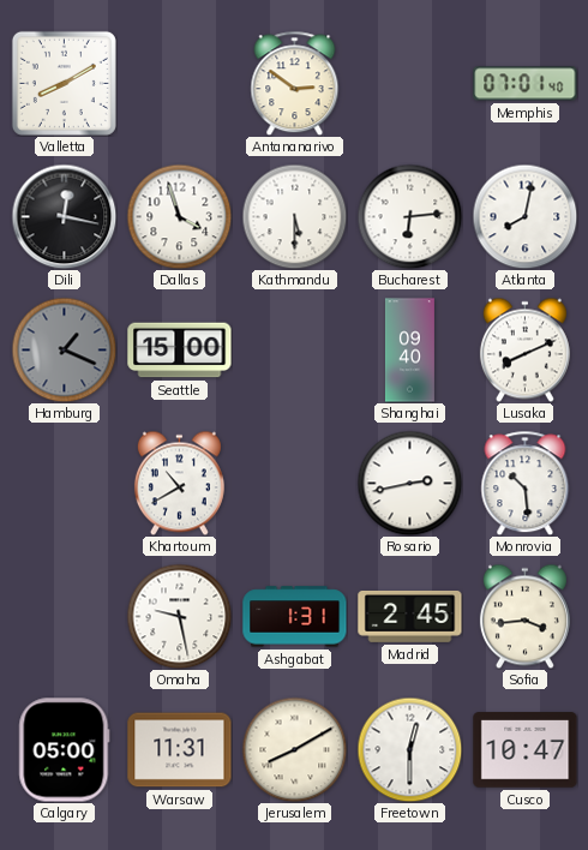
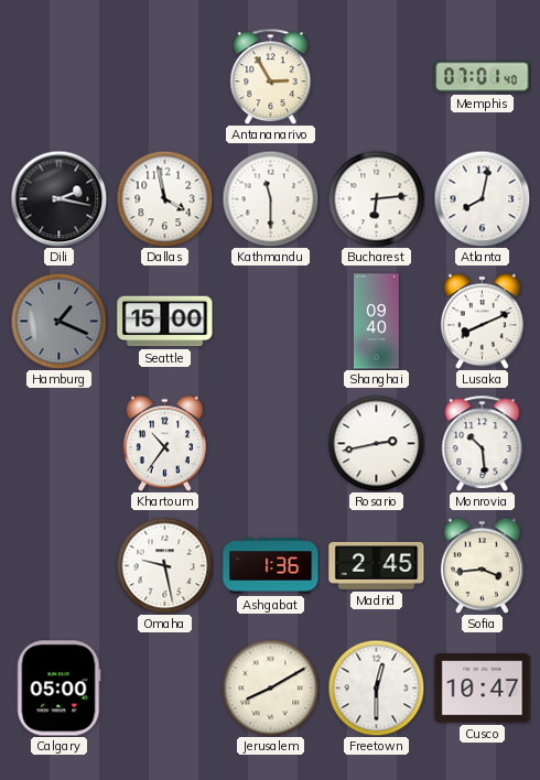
Valletta: 8:10 -> none
Antananarivo: 2:51 -> 2:55
Dili: 12:17 -> 2:17
Dallas: 3:57 -> 3:58
Kathmandu: 5:30 -> 11:30
Khartoum: 10:40 -> 10:36
Ashgabat: 1:31 -> 1:36
Warsaw: 11:31 -> none
